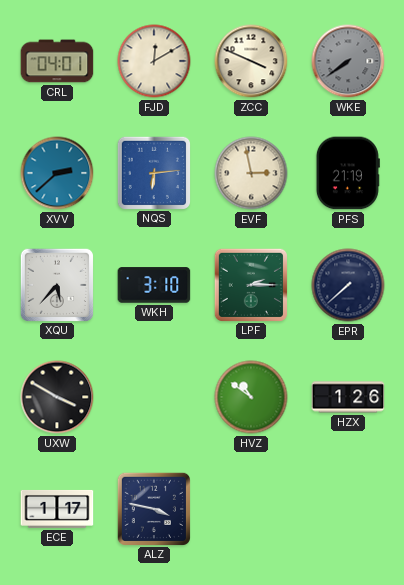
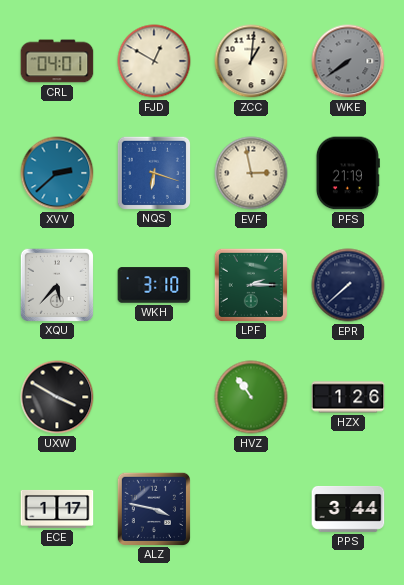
FJD: 12:10 -> 12:50
ZCC: 3:49 -> 1:01
NQS: 6:14 -> 6:18
HVZ: 10:51 -> 10:54
PPS: none -> 3:44
